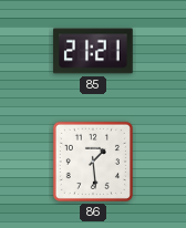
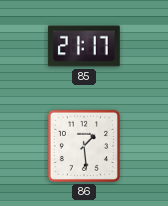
85: 21:21 -> 21:17
